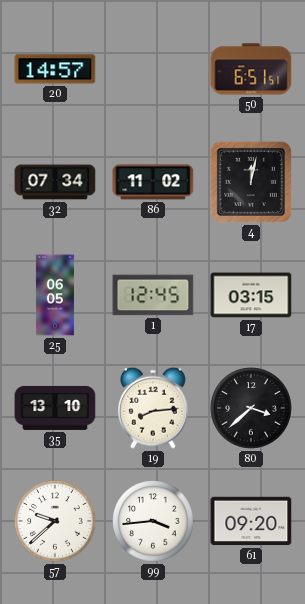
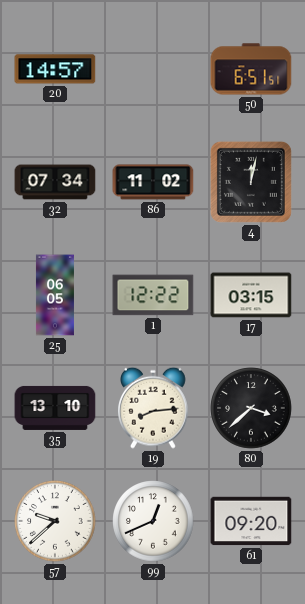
1: 12:45 -> 12:22
99: 3:44 -> 12:41
